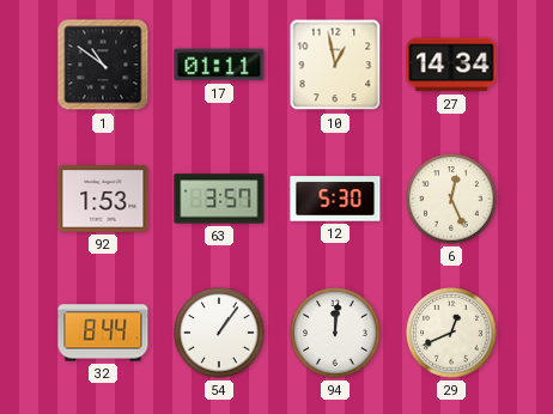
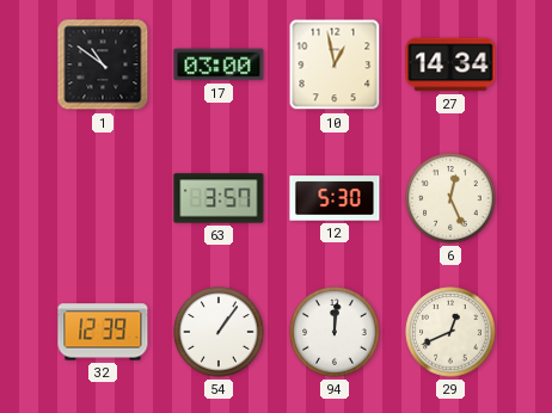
17: 01:11 -> 03:00
92: 1:53 -> none
32: 8:44 -> 12:39
